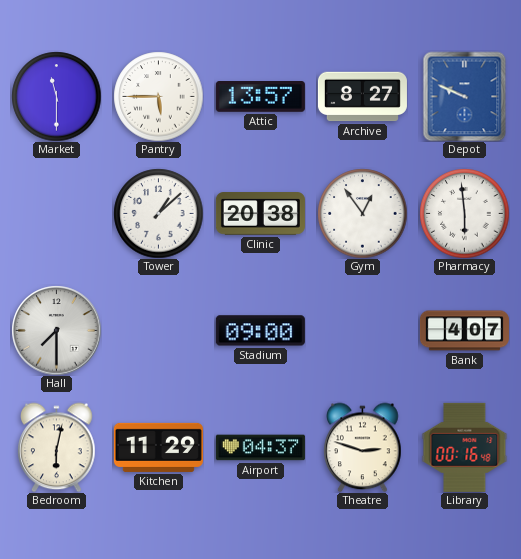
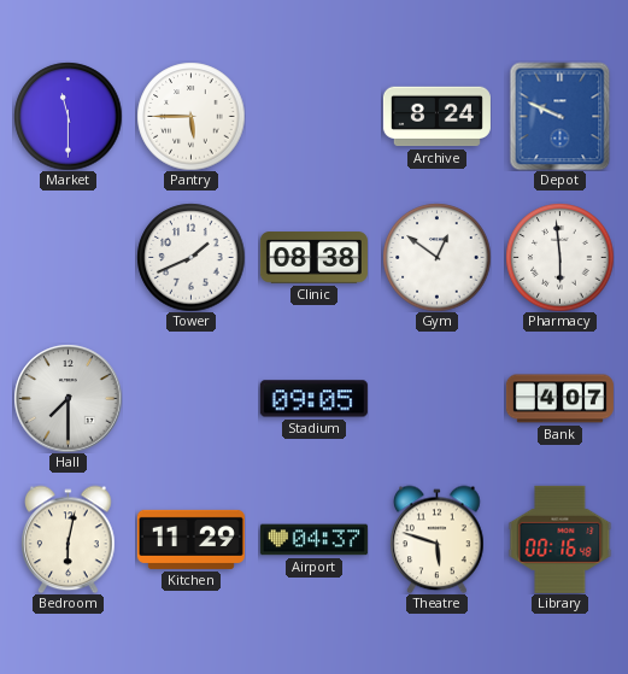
Attic: 13:57 -> none
Archive: 8:27 -> 8:24
Tower: 1:08 -> 1:41
Clinic: 20:38 -> 08:38
Gym: 12:54 -> 12:51
Stadium: 09:00 -> 09:05
Theatre: 2:48 -> 5:48
